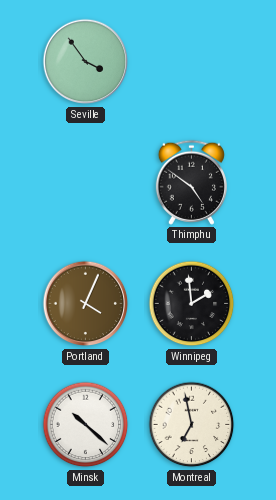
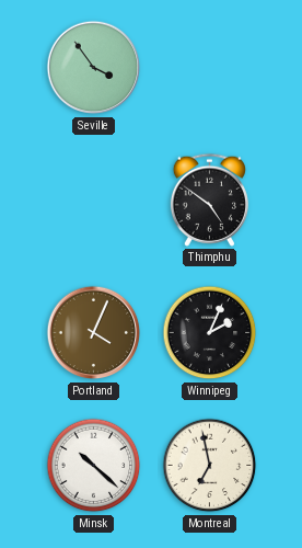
Winnipeg: 1:59 -> 2:04
